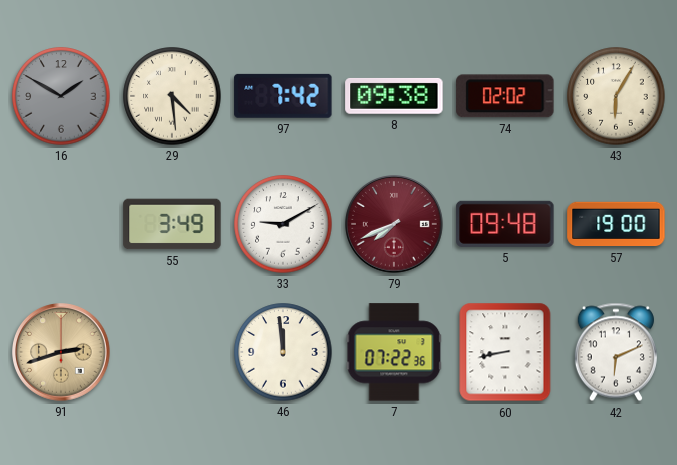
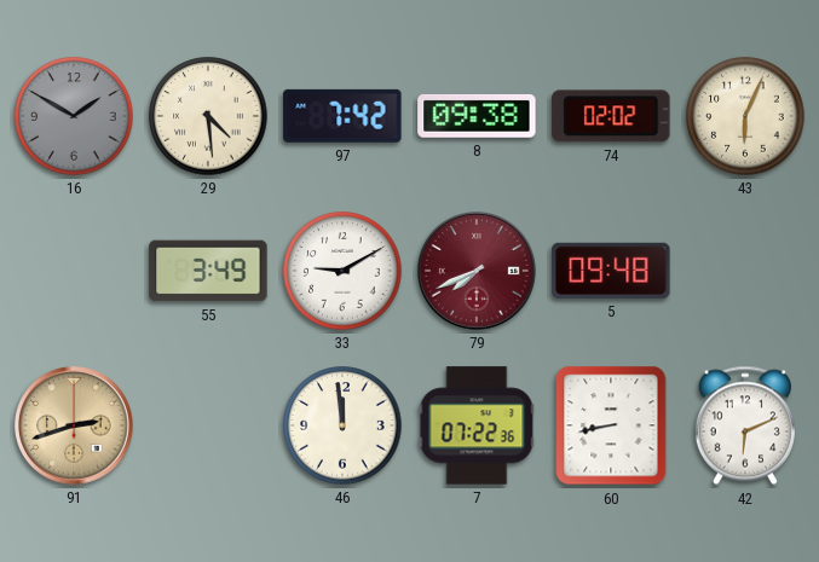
43: 6:05 -> 6:04
57: 19:00 -> none
